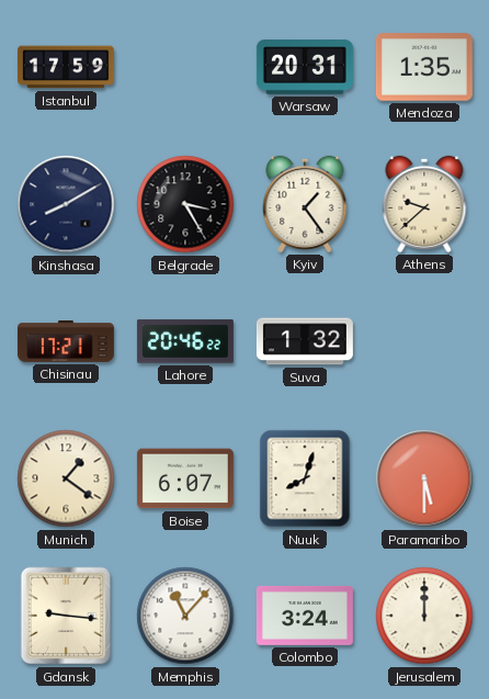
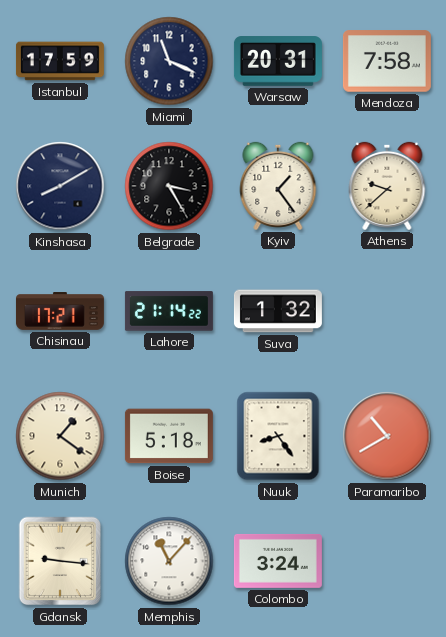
Miami: none -> 11:19
Mendoza: 1:35 -> 7:58
Lahore: 20:46 -> 21:14
Boise: 6:07 -> 5:18
Nuuk: 8:03 -> 8:24
Paramaribo: 5:30 -> 10:40
Jerusalem: 12:00 -> none
